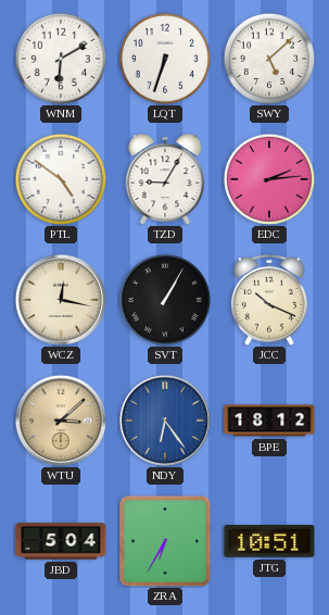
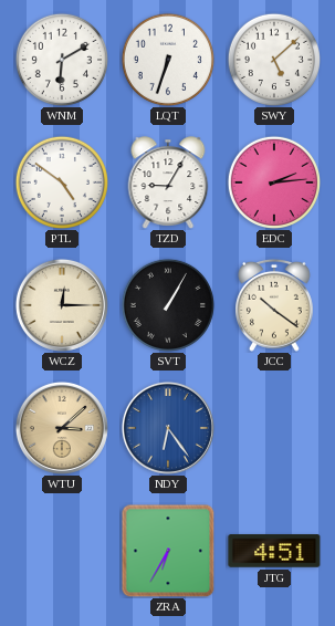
WCZ: 12:17 -> 12:15
JCC: 10:19 -> 10:21
BPE: 18:12 -> none
JBD: 5:04 -> none
JTG: 10:51 -> 4:51
